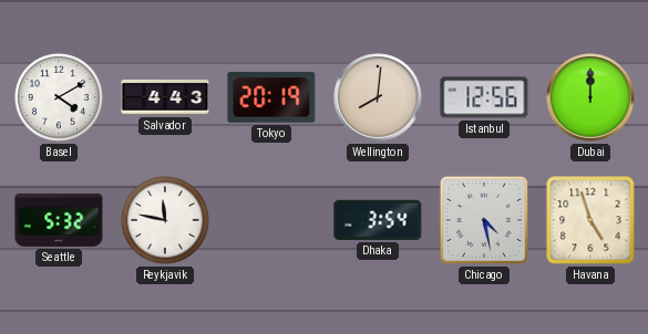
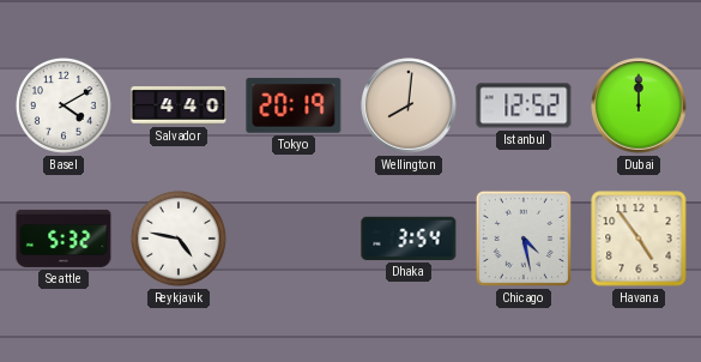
Salvador: 4:43 -> 4:40
Istanbul: 12:56 -> 12:52
Reykjavik: 11:47 -> 4:47
Havana: 4:57 -> 4:54
